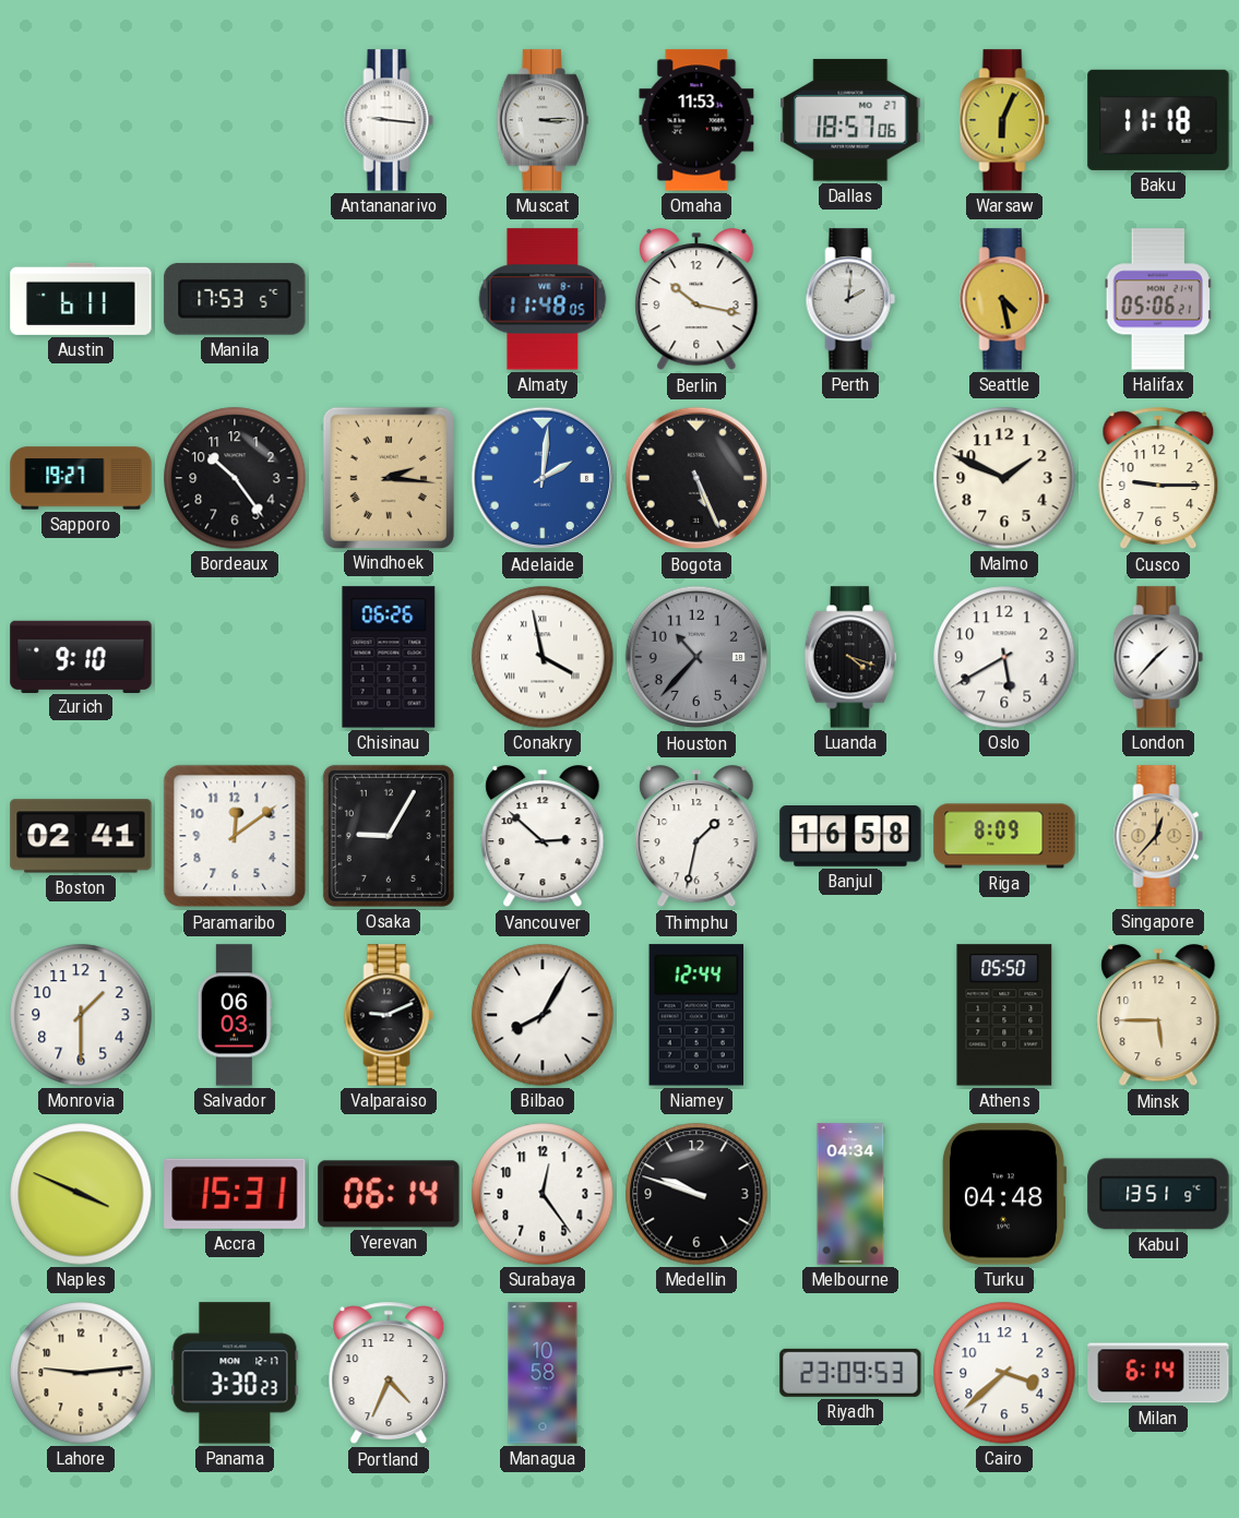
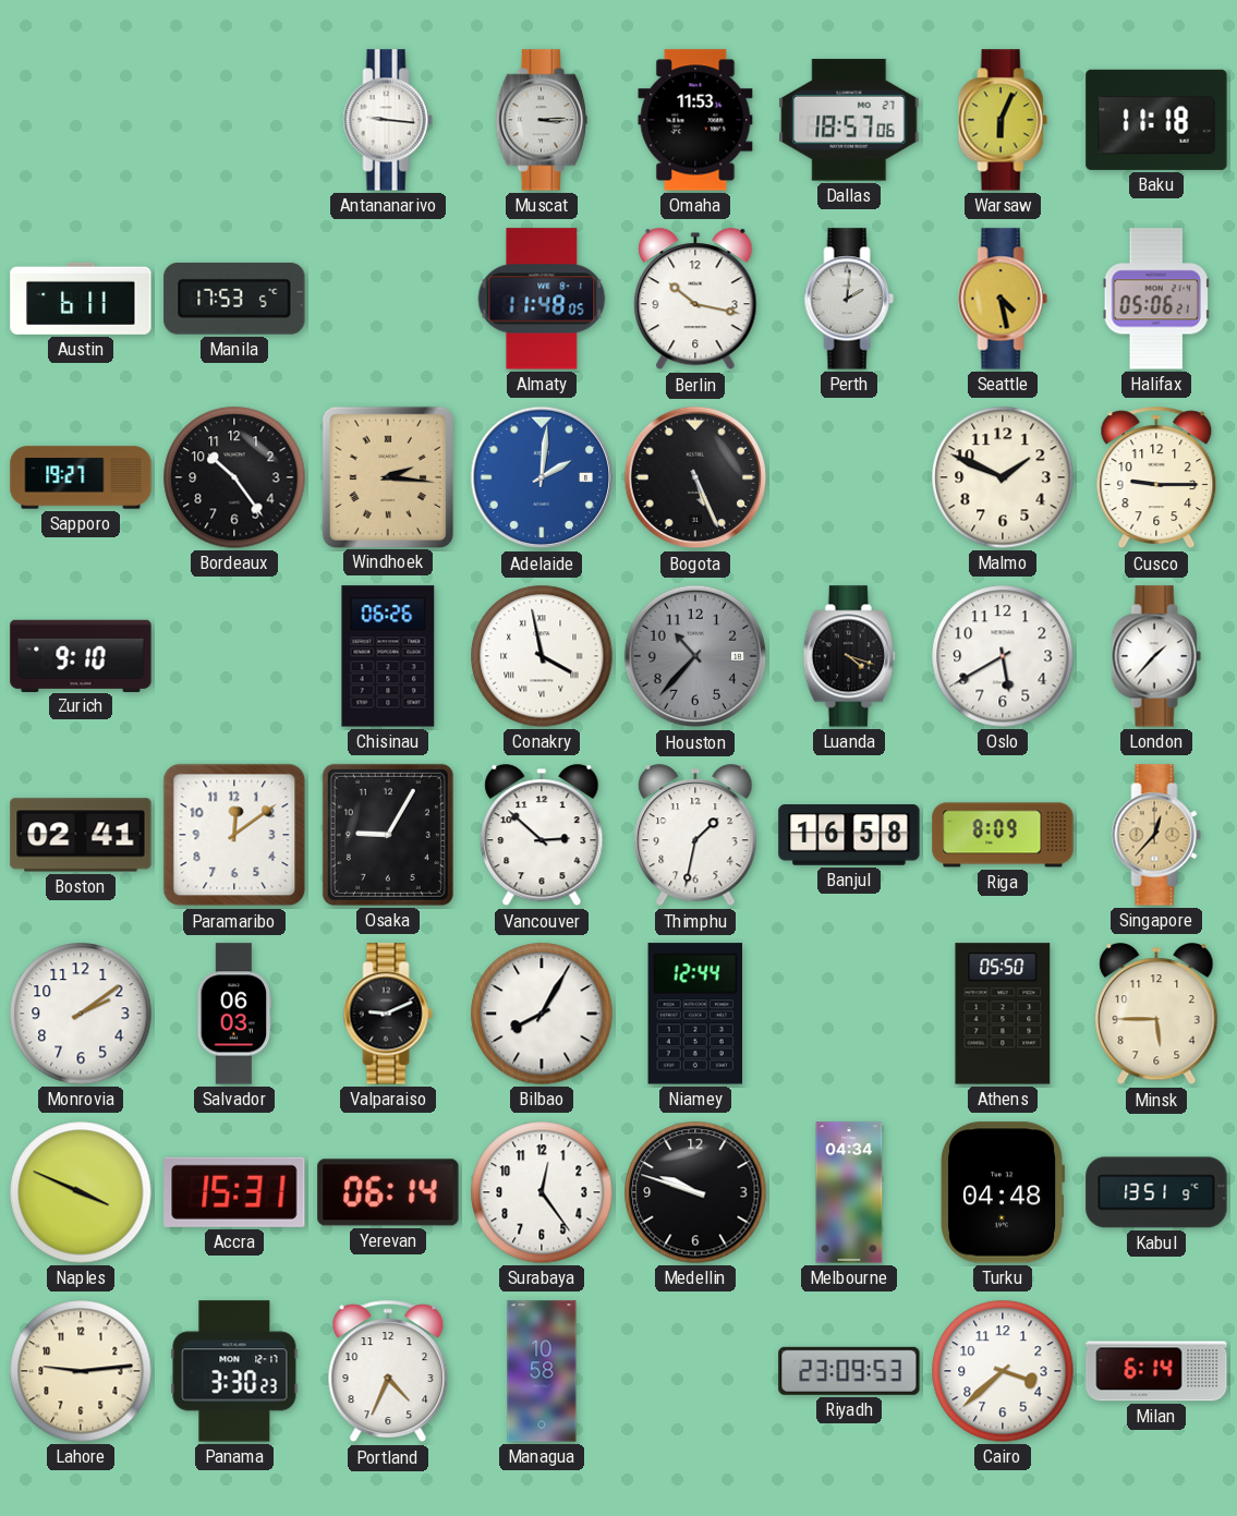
Monrovia: 1:30 -> 2:09
